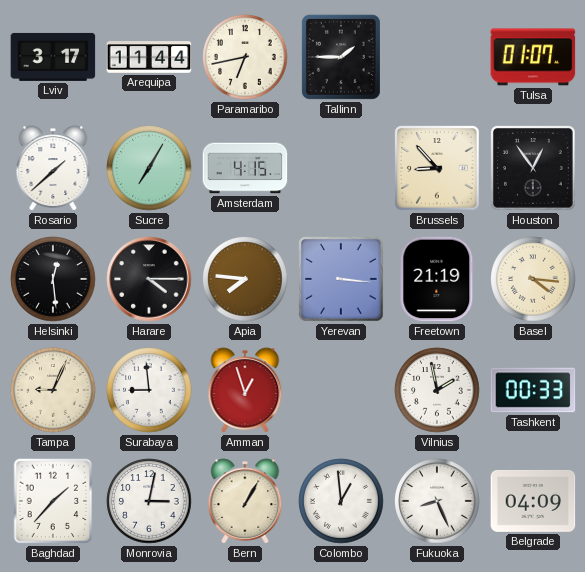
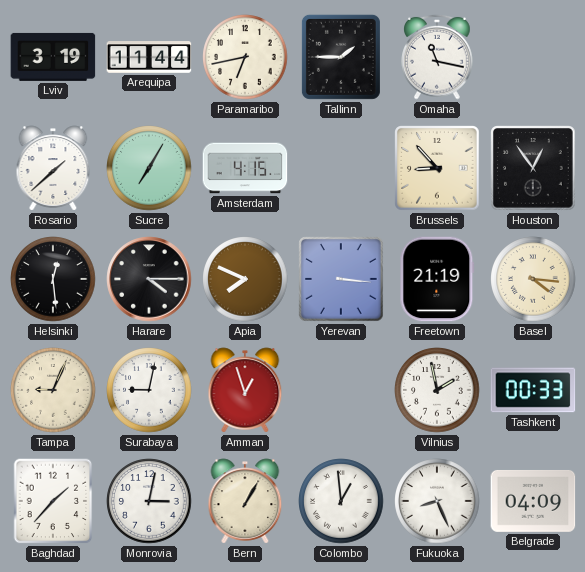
Lviv: 3:17 -> 3:19
Omaha: none -> 11:17
Tulsa: 01:07 -> none
Apia: 7:46 -> 7:49
Surabaya: 8:59 -> 9:02
